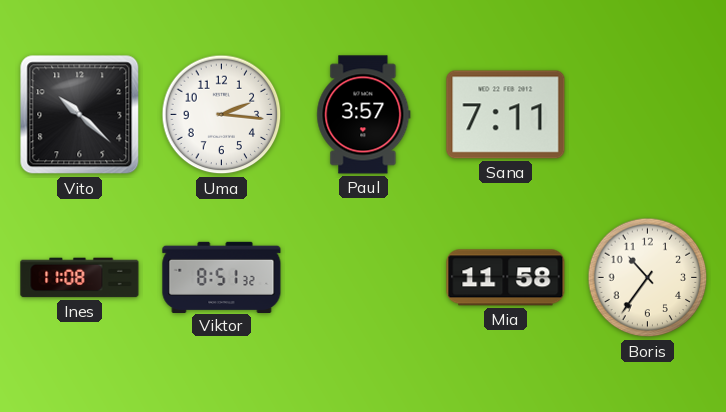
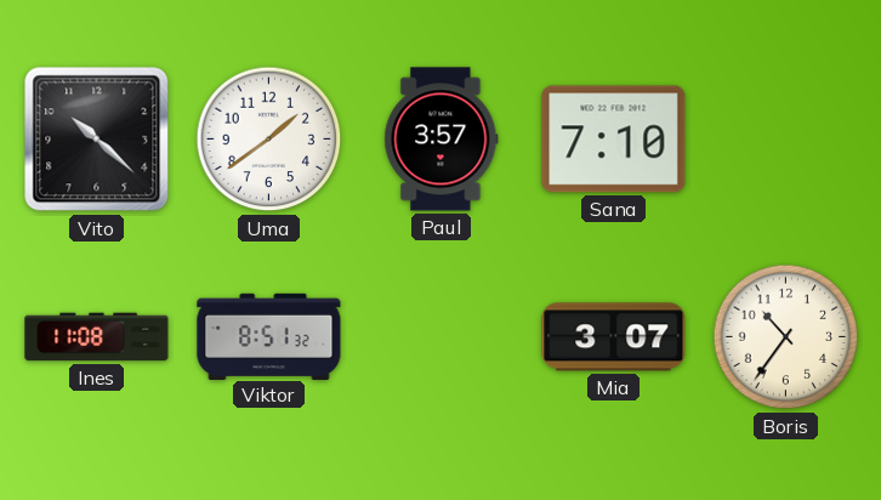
Uma: 2:16 -> 1:39
Sana: 7:11 -> 7:10
Mia: 11:58 -> 3:07
